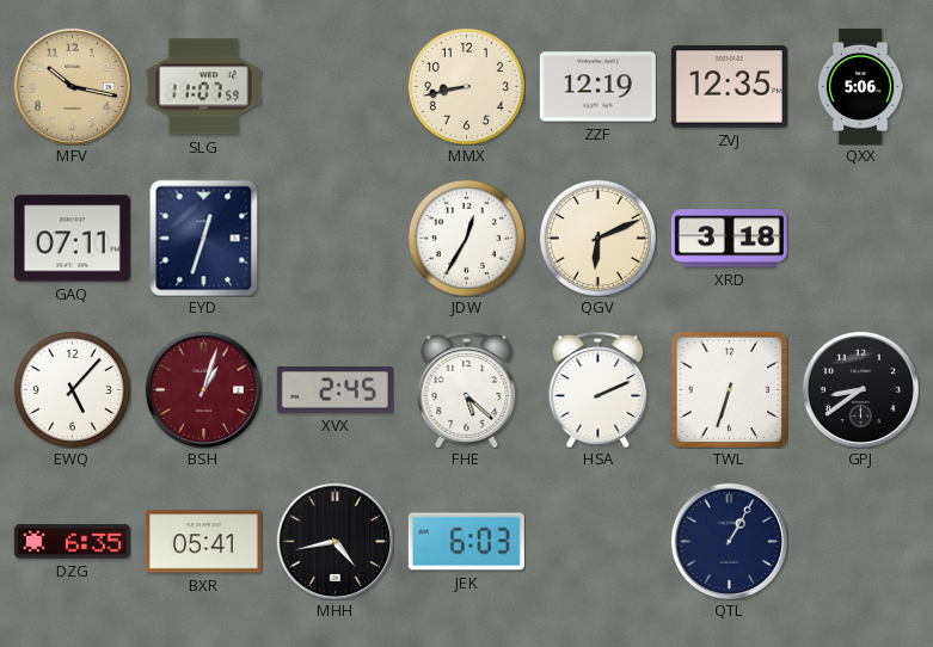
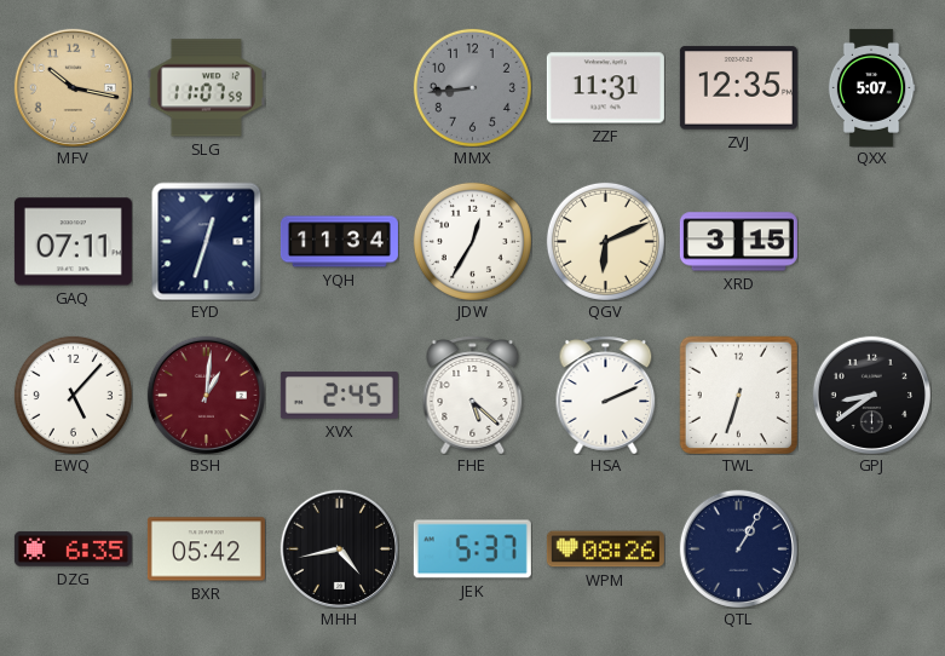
MMX: 8:43 -> 8:44
MMX dial: cream -> grey
ZZF: 12:19 -> 11:31
QXX: 5:06 -> 5:07
YQH: none -> 11:34
XRD: 3:18 -> 3:15
BSH: 1:03 -> 1:01
BXR: 05:41 -> 05:42
JEK: 6:03 -> 5:37
WPM: none -> 08:26
